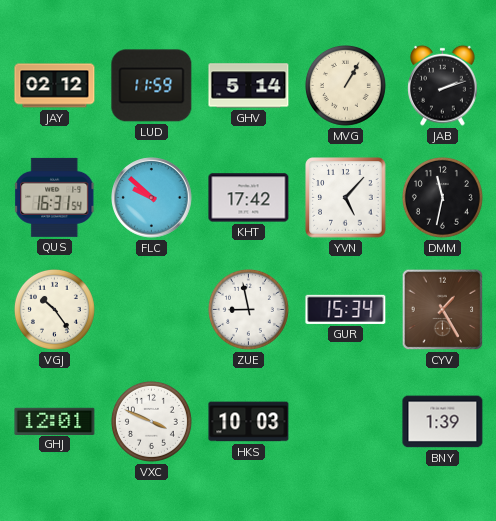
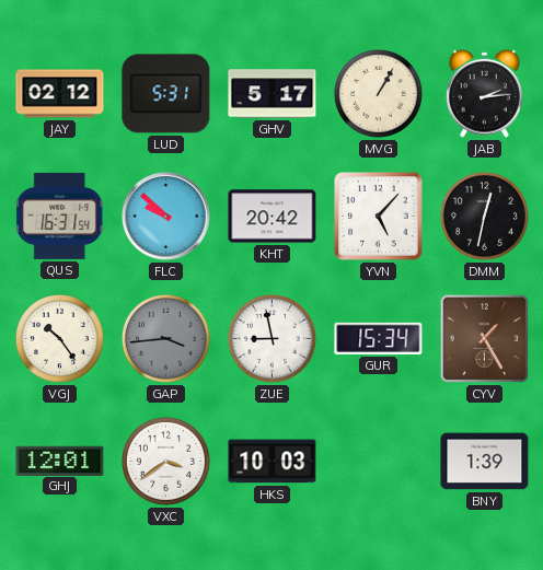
LUD: 11:59 -> 5:31
GHV: 5:14 -> 5:17
JAB: 2:12 -> 2:14
KHT: 17:42 -> 20:42
DMM: 11:32 -> 12:32
GAP: none -> 3:44
VXC: 3:49 -> 3:39
